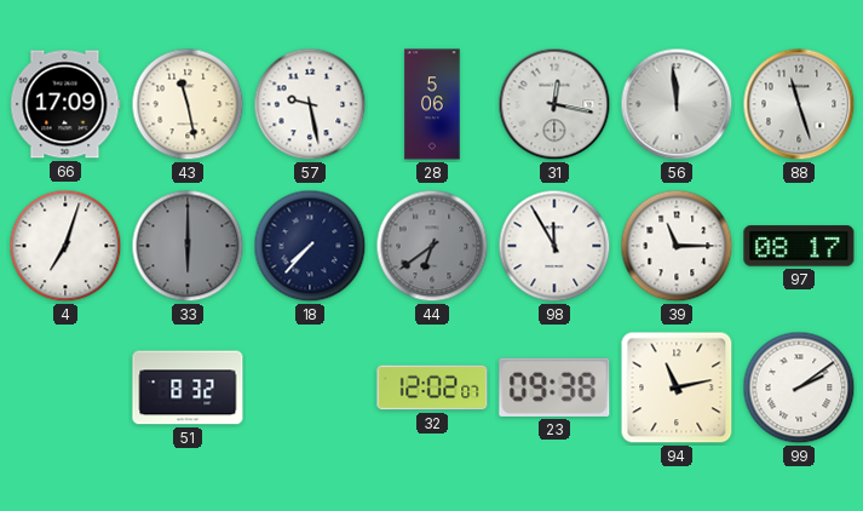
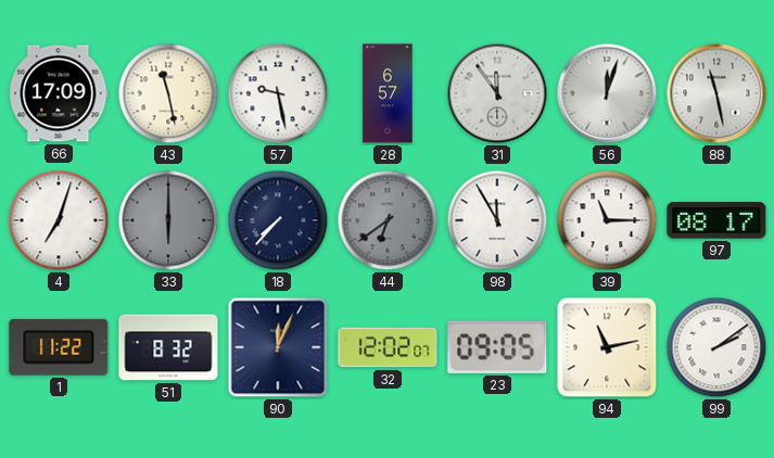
28: 5:06 -> 6:57
31: 12:17 -> 11:54
56: 11:59 -> 12:03
88: 11:27 -> 11:28
1: none -> 11:22
90: none -> 12:04
23: 09:38 -> 09:05
